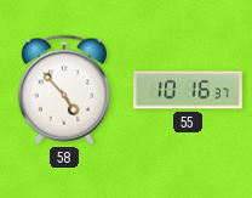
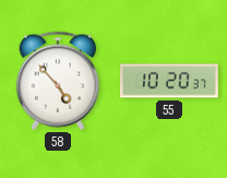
55: 10:16 -> 10:20
